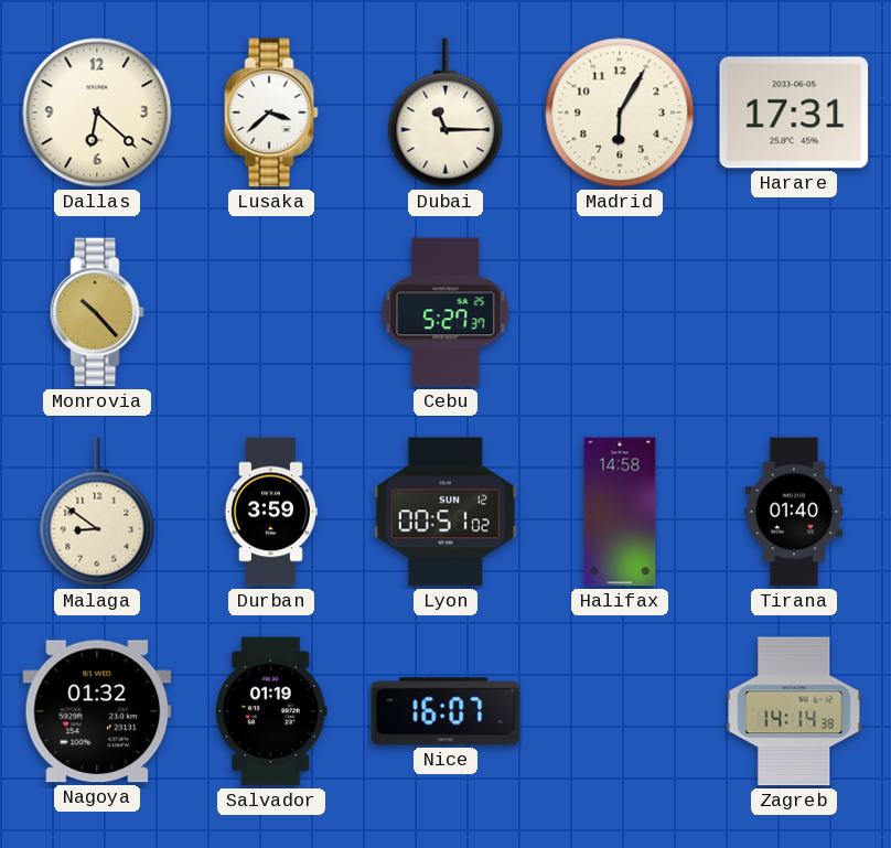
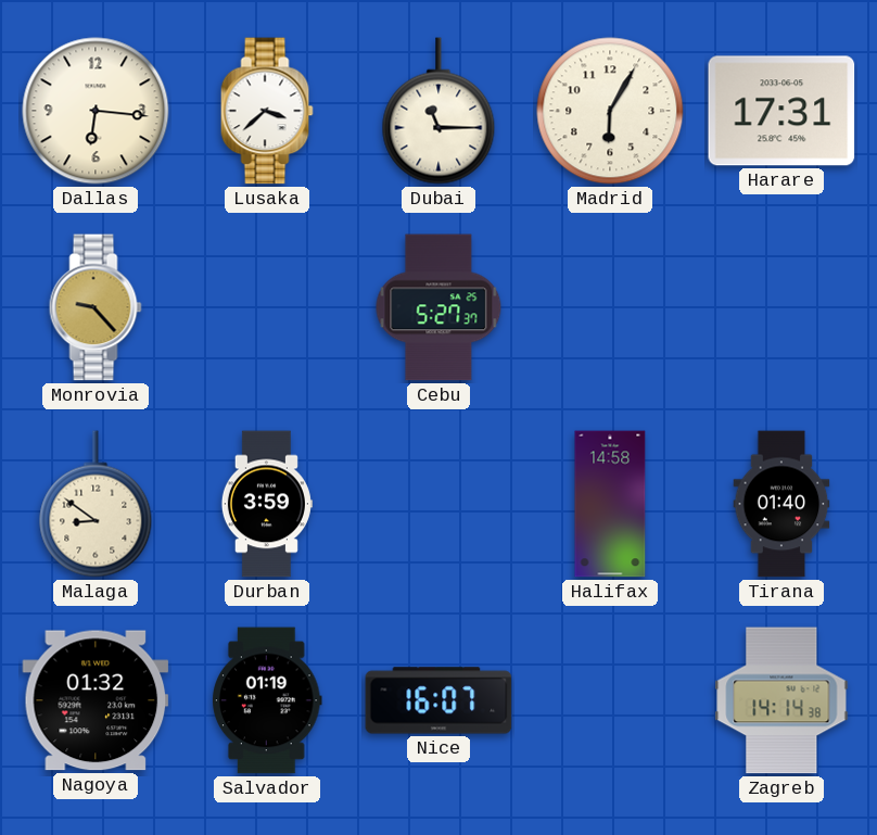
Dallas: 6:22 -> 6:16
Monrovia: 10:23 -> 9:23
Lyon: 00:51 -> none
